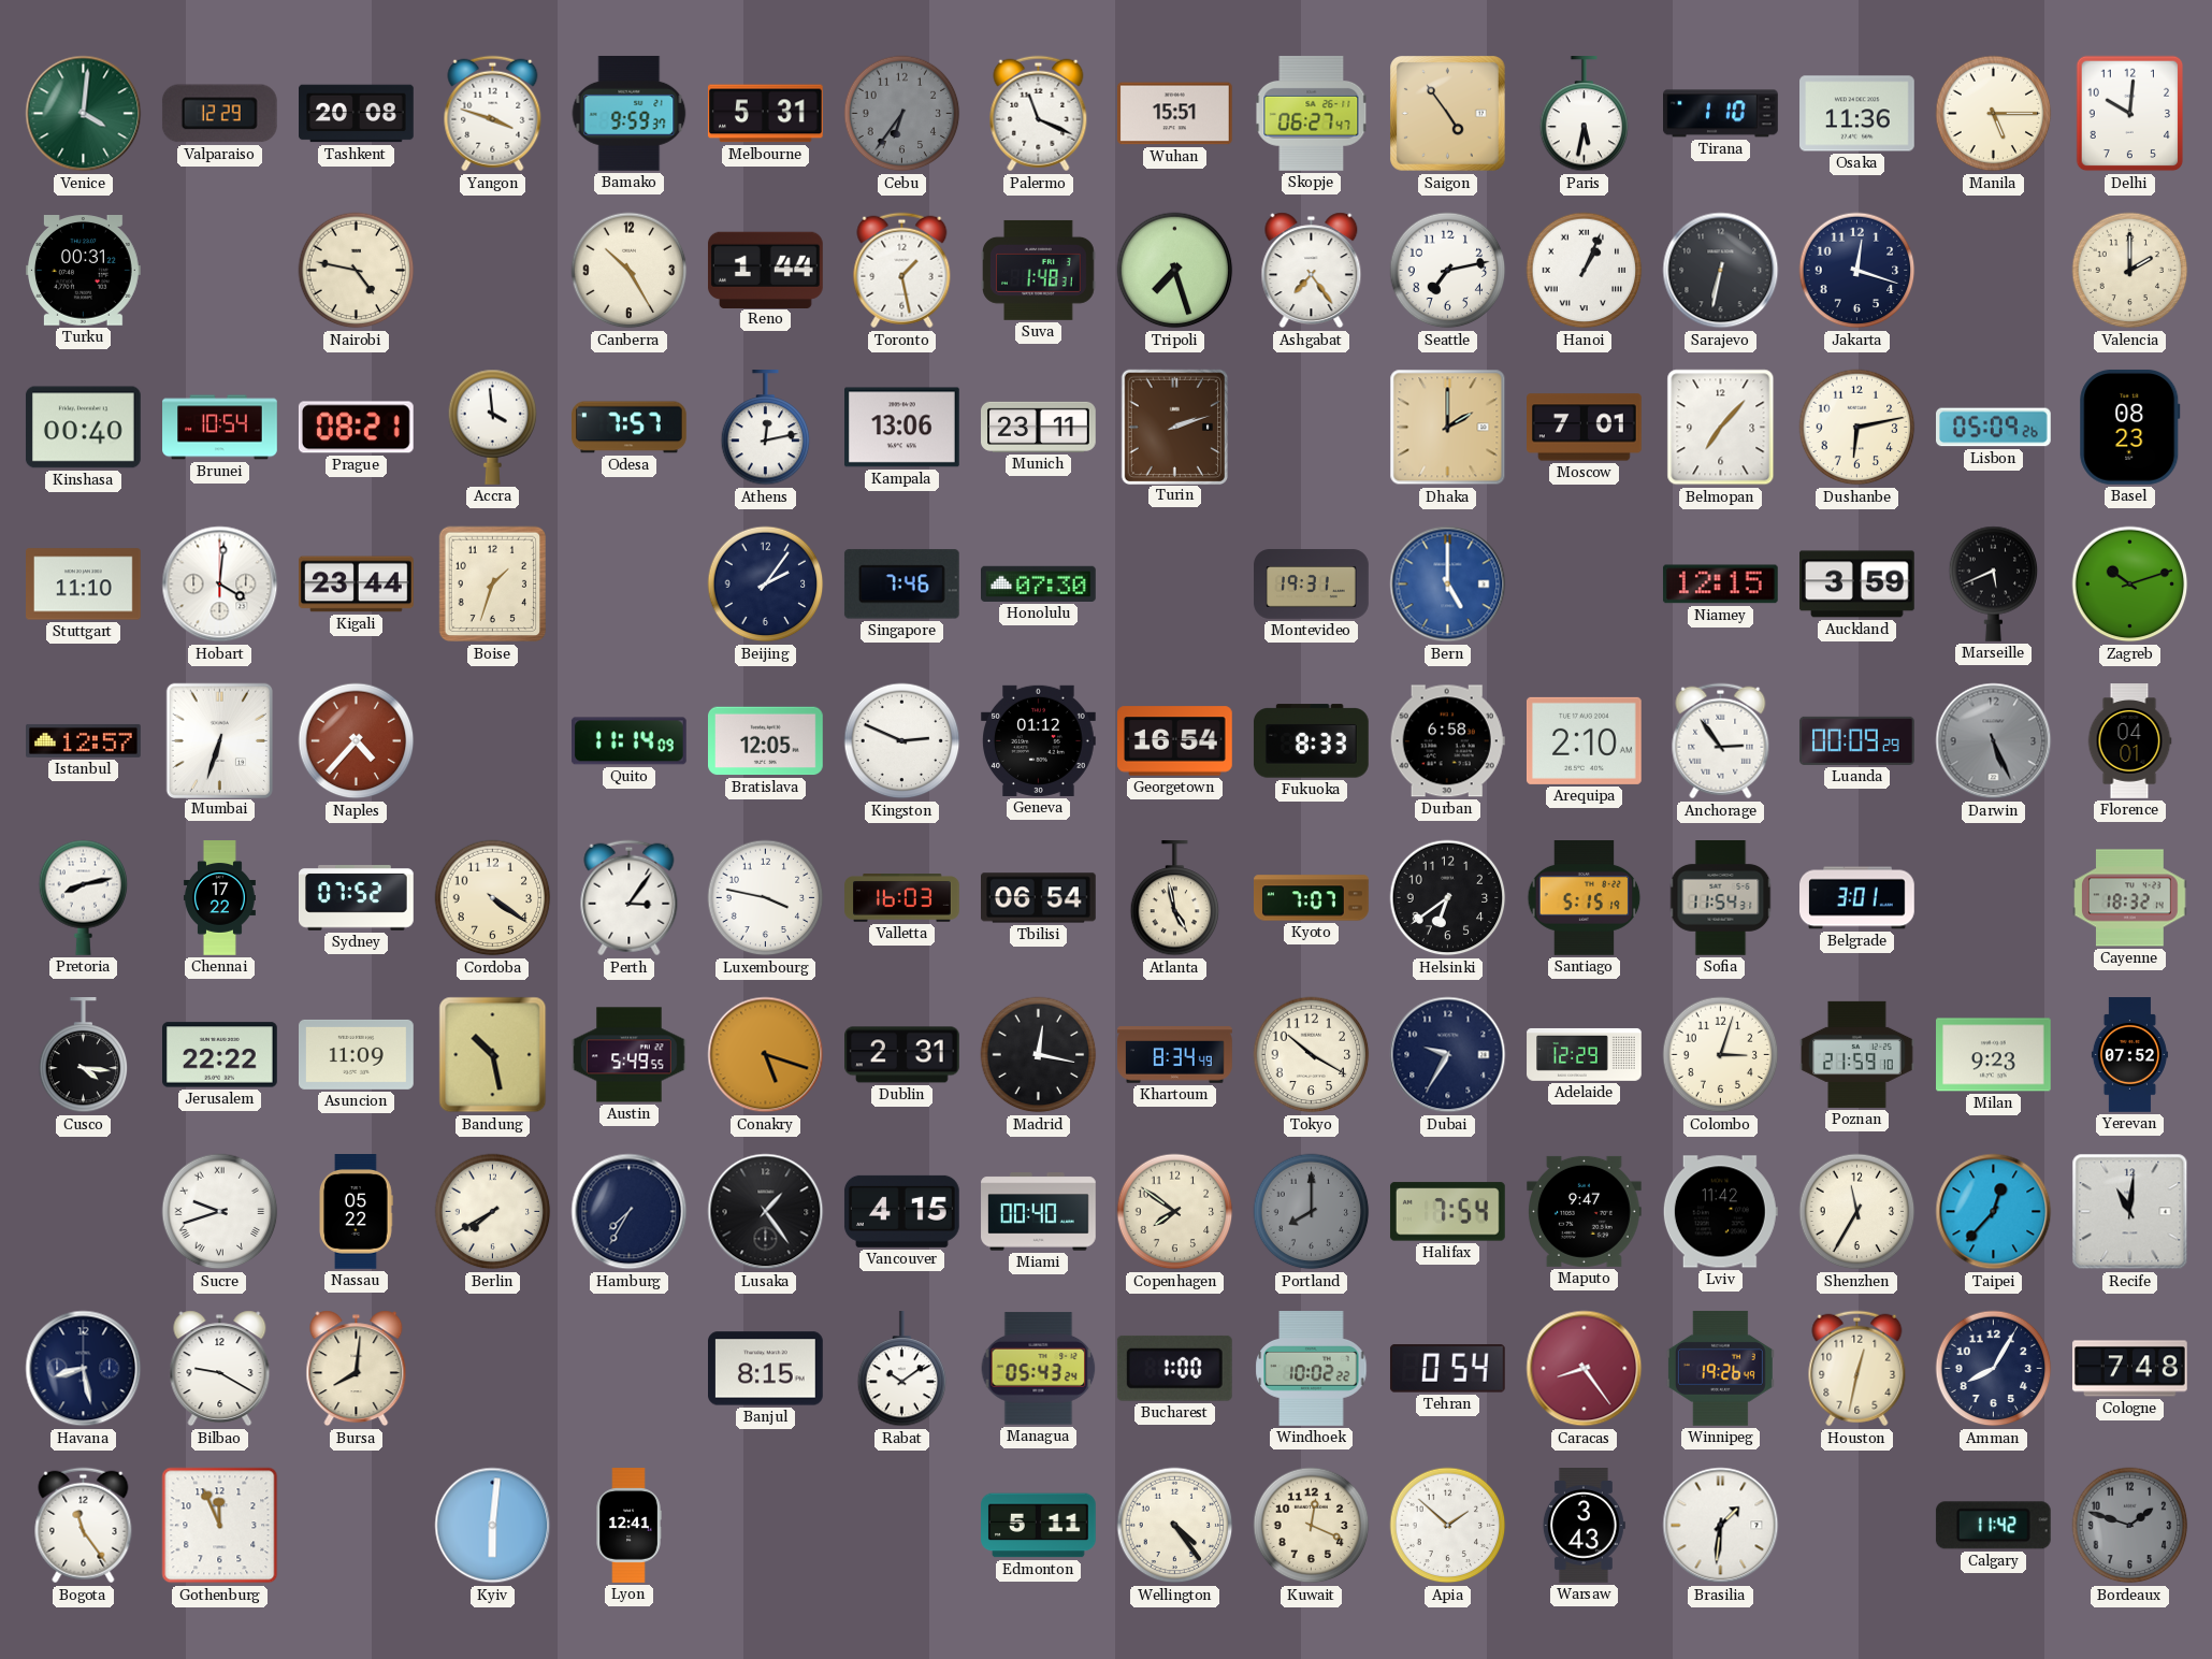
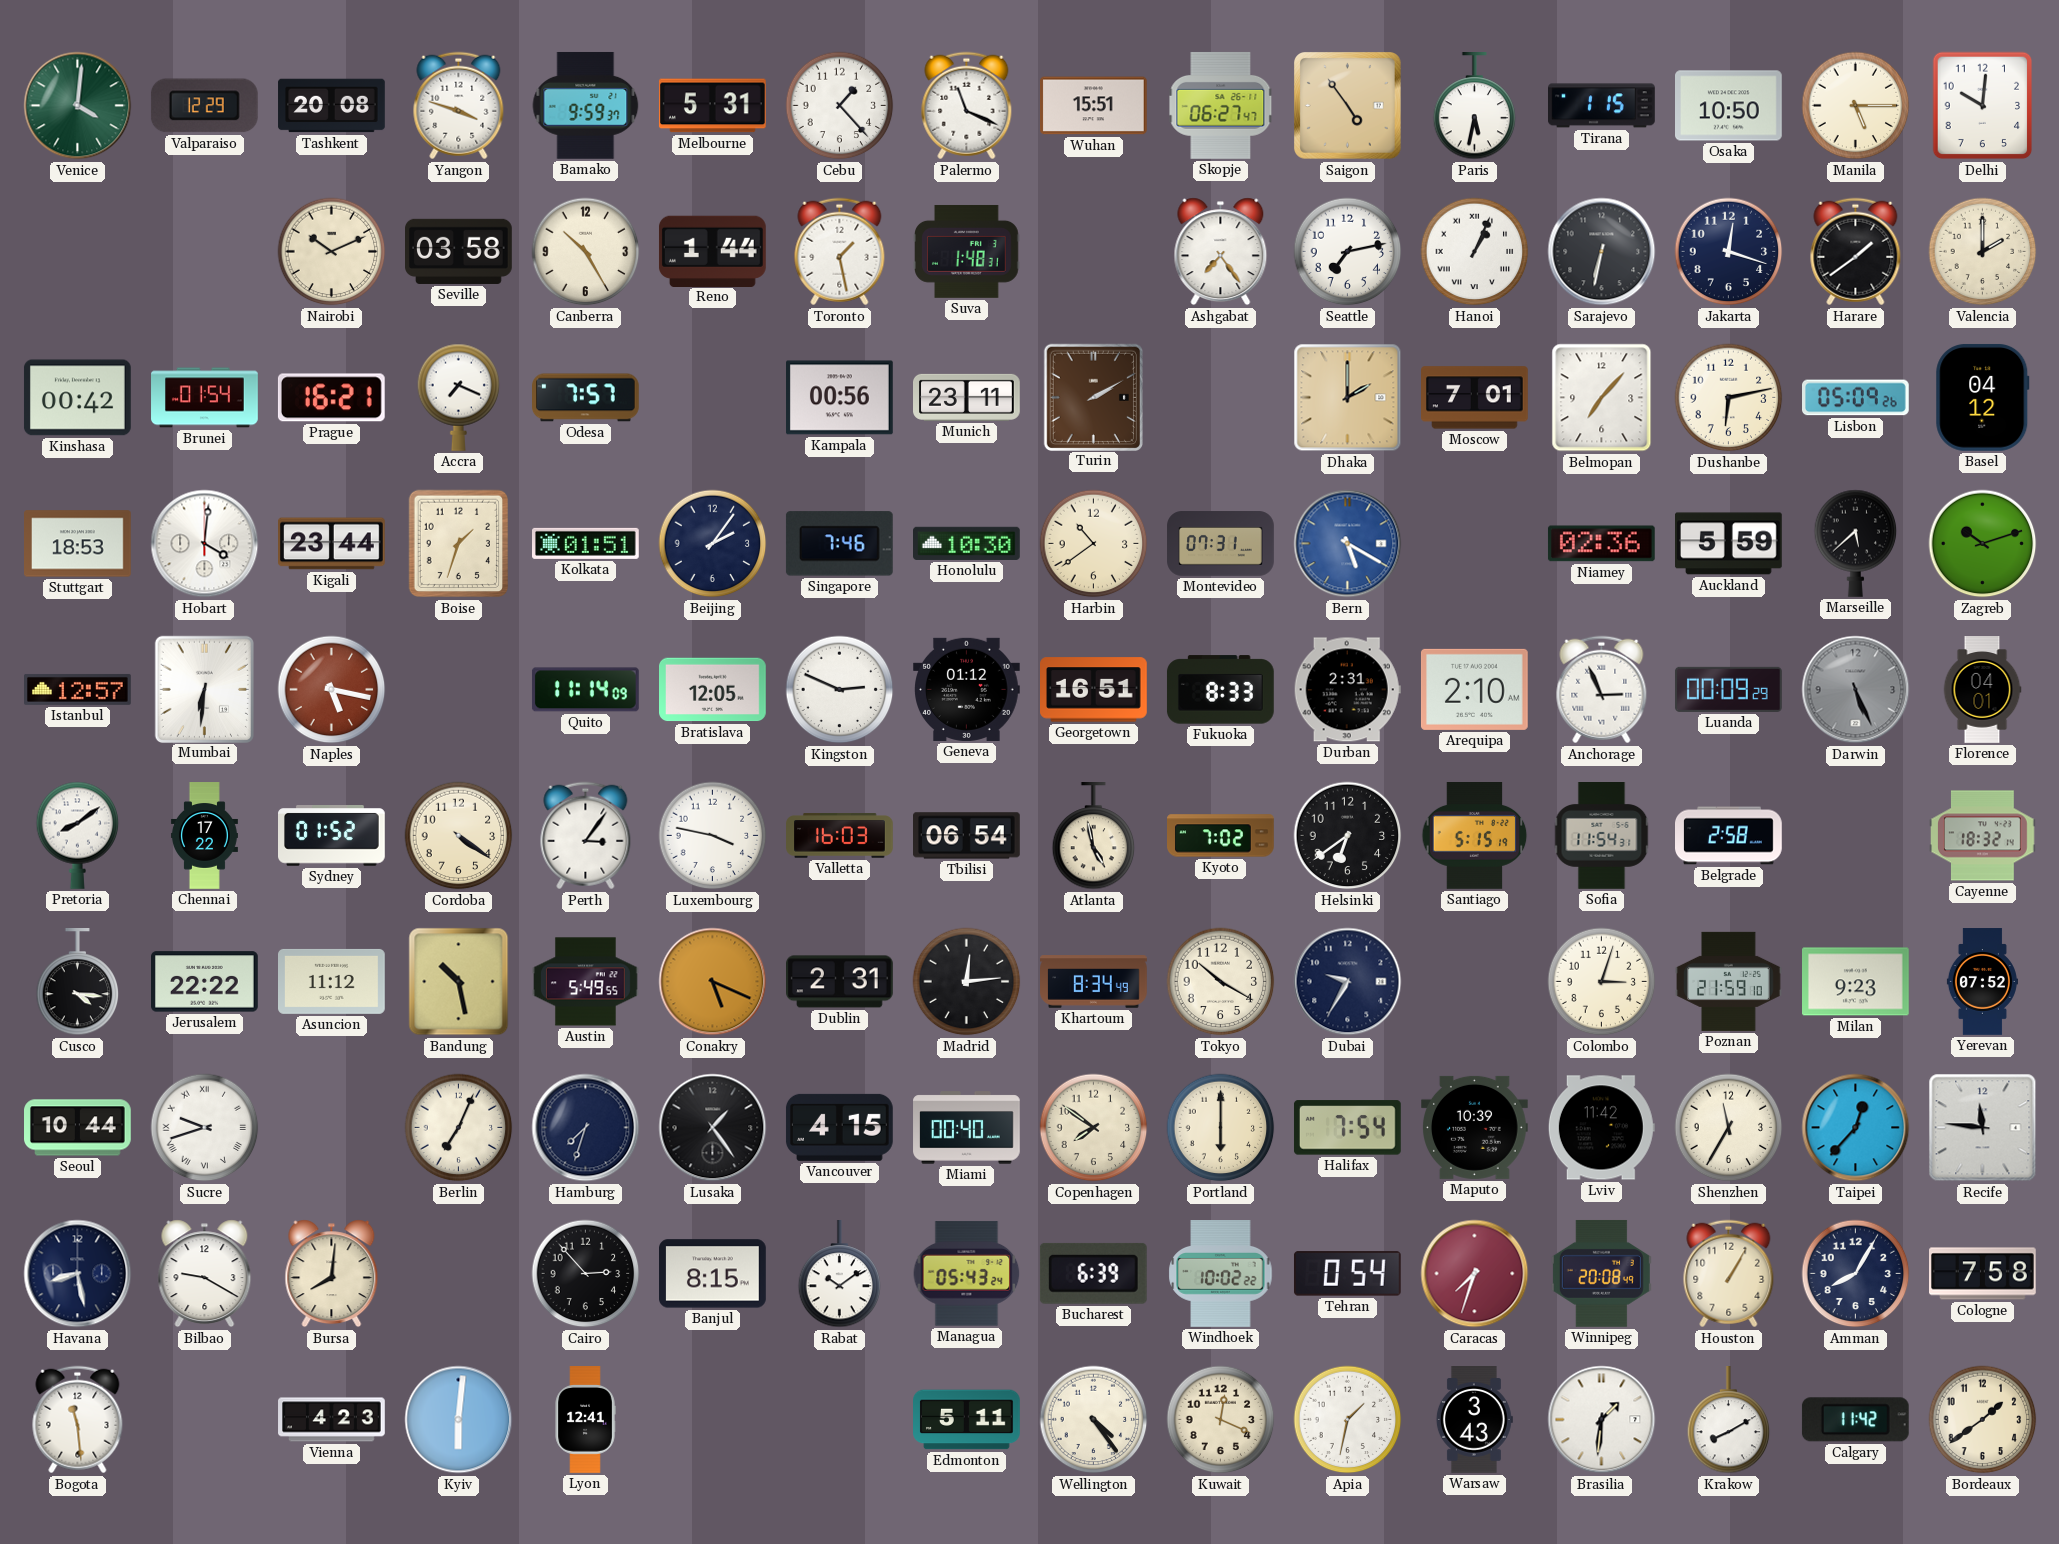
Cebu: 6:36 -> 1:23
Cebu dial: grey -> white
Tirana: 1:10 -> 1:15
Osaka: 11:36 -> 10:50
Turku: 00:31 -> none
Nairobi: 4:47 -> 10:11
Seville: none -> 03:58
Tripoli: 7:27 -> none
Harare: none -> 1:39
Kinshasa: 00:40 -> 00:42
Brunei: 10:54 -> 01:54
Prague: 08:21 -> 16:21
Accra: 3:59 -> 7:19
Athens: 12:13 -> none
Kampala: 13:06 -> 00:56
Turin: 2:12 -> 2:10
Basel: 08:23 -> 04:12
Stuttgart: 11:10 -> 18:53
Kolkata: none -> 01:51
Honolulu: 07:30 -> 10:30
Harbin: none -> 10:39
Montevideo: 19:31 -> 07:31
Bern: 5:00 -> 5:20
Niamey: 12:15 -> 02:36
Auckland: 3:59 -> 5:59
Marseille: 5:41 -> 5:38
Mumbai: 6:33 -> 6:31
Naples: 4:37 -> 5:17
Georgetown: 16:54 -> 16:51
Durban: 6:58 -> 2:31
Anchorage: 2:54 -> 2:56
Pretoria: 8:13 -> 8:09
Sydney: 07:52 -> 01:52
Kyoto: 7:07 -> 7:02
Belgrade: 3:01 -> 2:58
Asuncion: 11:09 -> 11:12
Conakry: 5:18 -> 5:19
Madrid: 12:17 -> 12:14
Adelaide: 12:29 -> none
Seoul: none -> 10:44
Nassau: 05:22 -> none
Berlin: 7:40 -> 7:04
Hamburg: 7:35 -> 7:33
Portland: 8:00 -> 6:00
Portland dial: grey -> cream
Maputo: 9:47 -> 10:39
Recife: 11:01 -> 11:46
Cairo: none -> 2:53
Bucharest: 1:00 -> 6:39
Caracas: 8:24 -> 7:33
Winnipeg: 19:26 -> 20:08
Houston: 12:32 -> 1:05
Cologne: 7:48 -> 7:58
Bogota: 11:24 -> 11:29
Gothenburg: 11:56 -> none
Vienna: none -> 4:23
Apia: 1:52 -> 1:32
Krakow: none -> 8:10
Bordeaux: 1:48 -> 1:39
Bordeaux dial: grey -> cream
